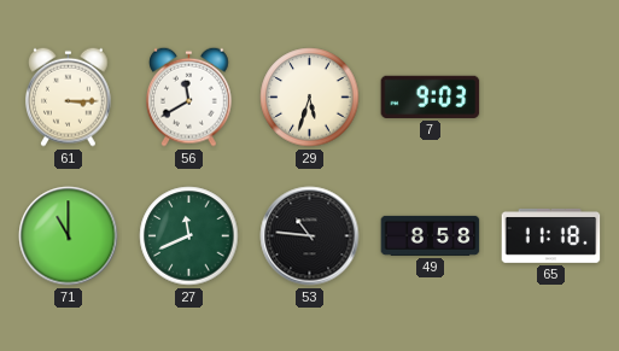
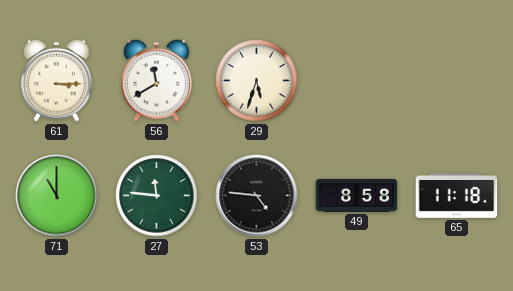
7: 9:03 -> none
27: 11:41 -> 11:46
53: 10:46 -> 4:46
